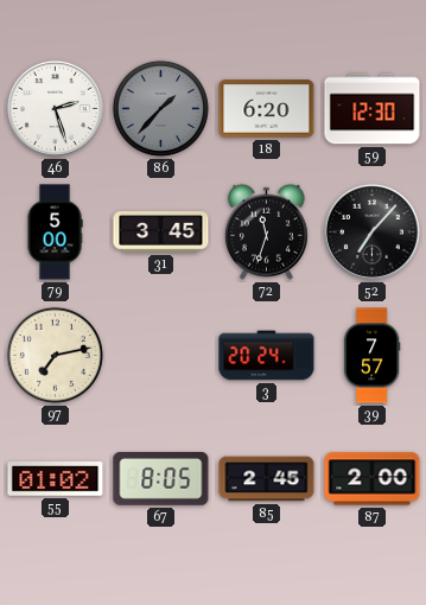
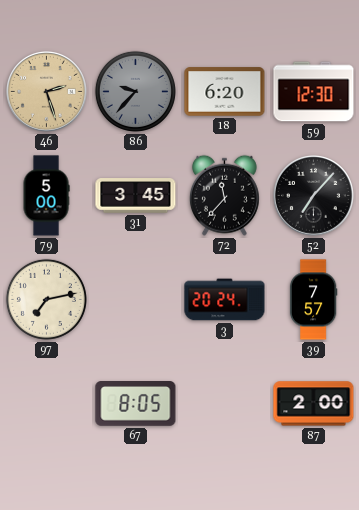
46 dial: white -> champagne
86: 1:37 -> 9:37
72: 11:33 -> 11:37
55: 01:02 -> none
85: 2:45 -> none
